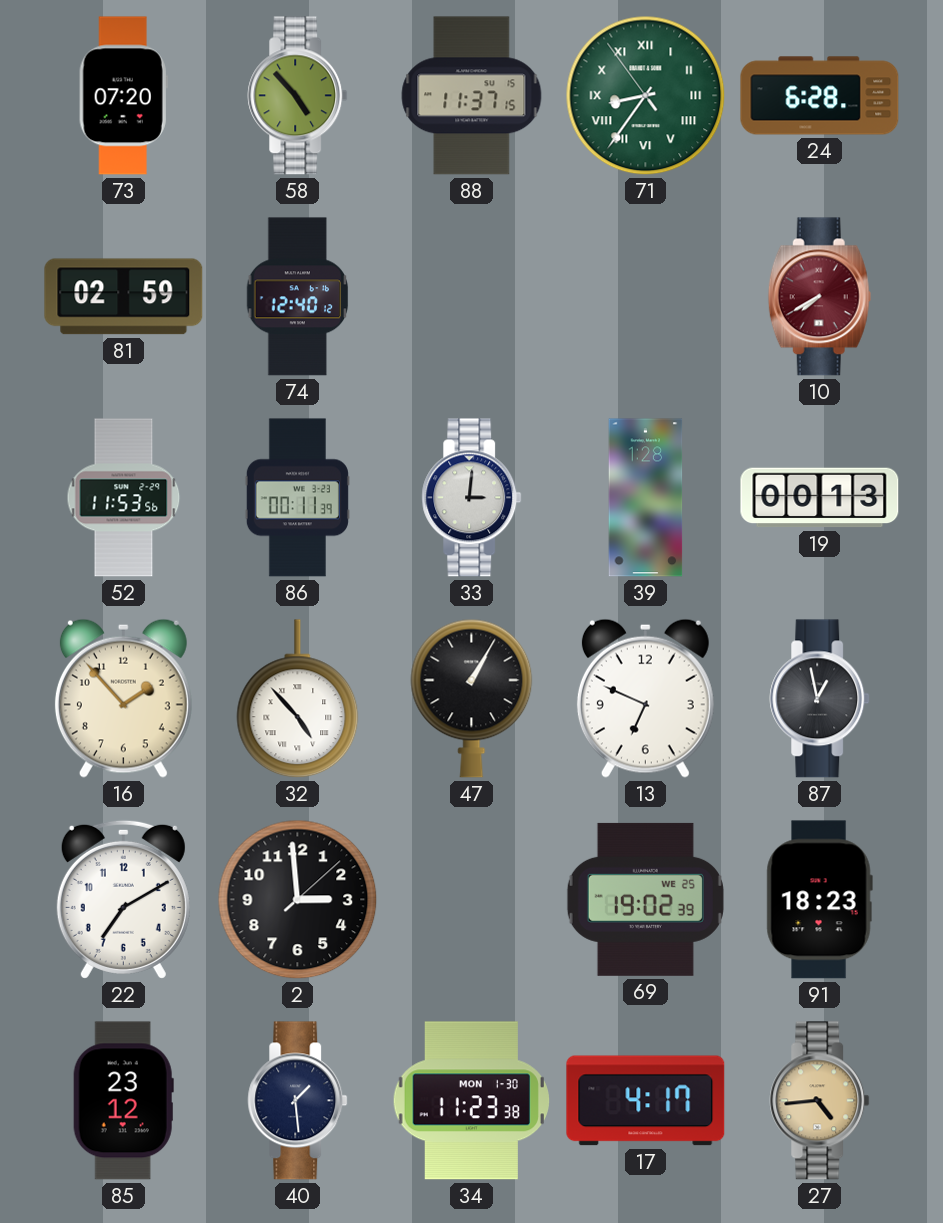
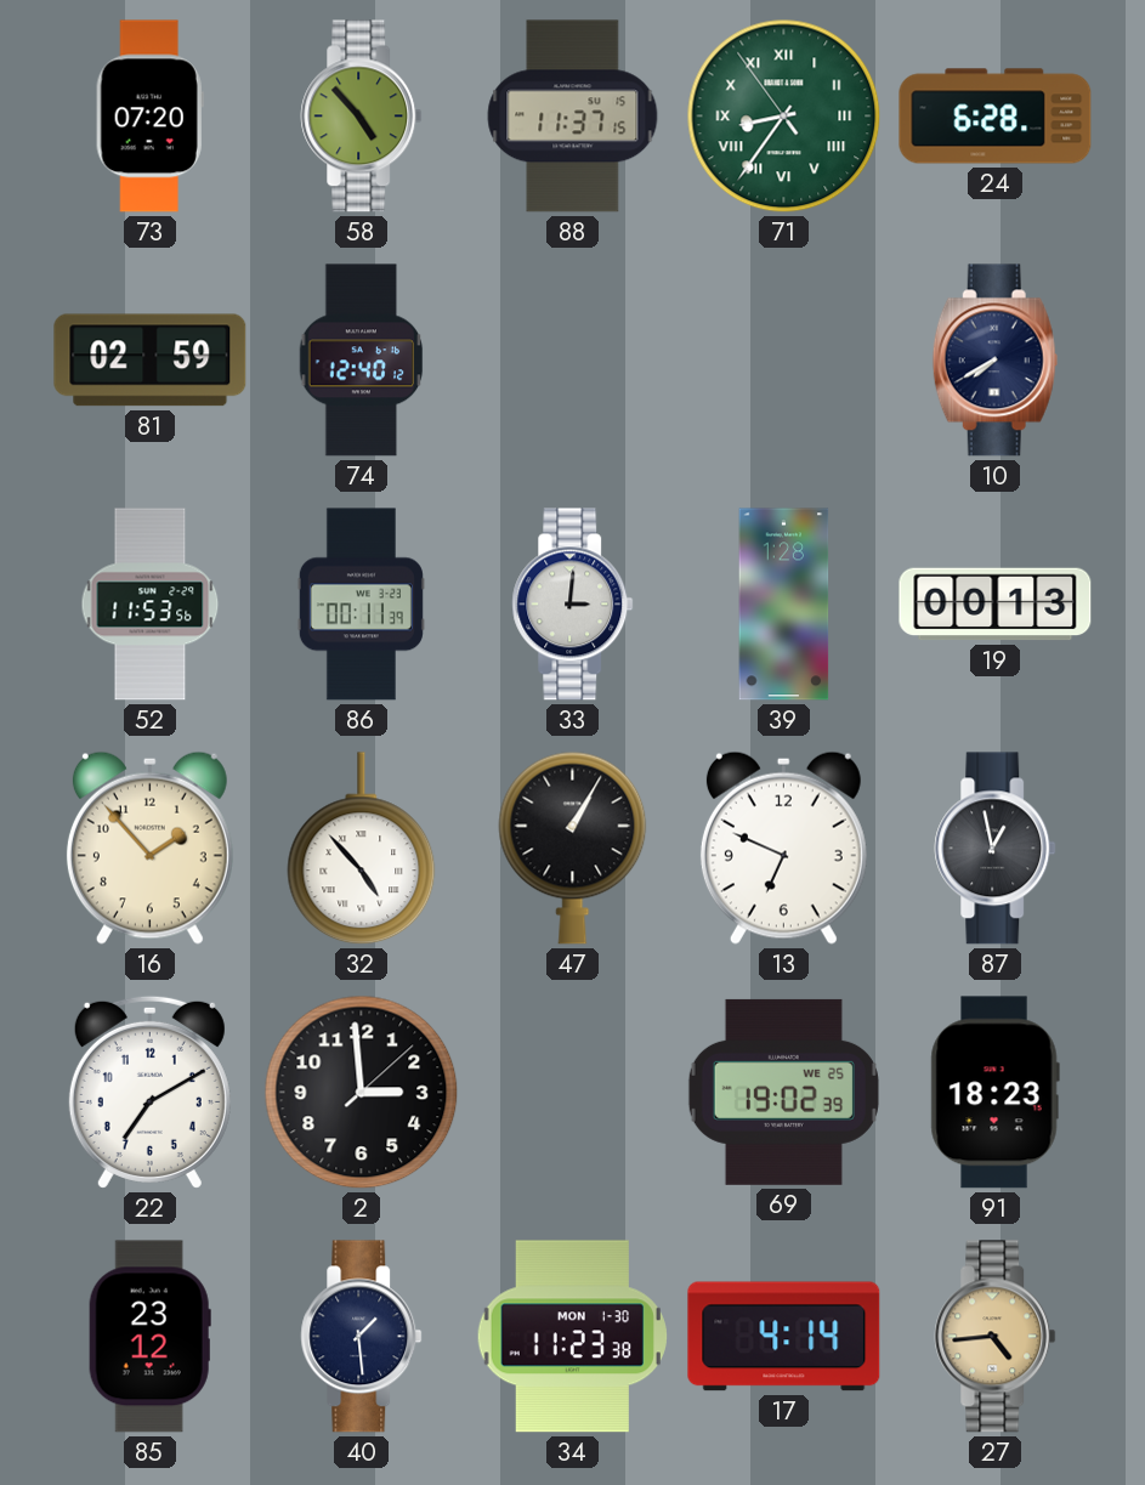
10 dial: burgundy -> navy
17: 4:17 -> 4:14
